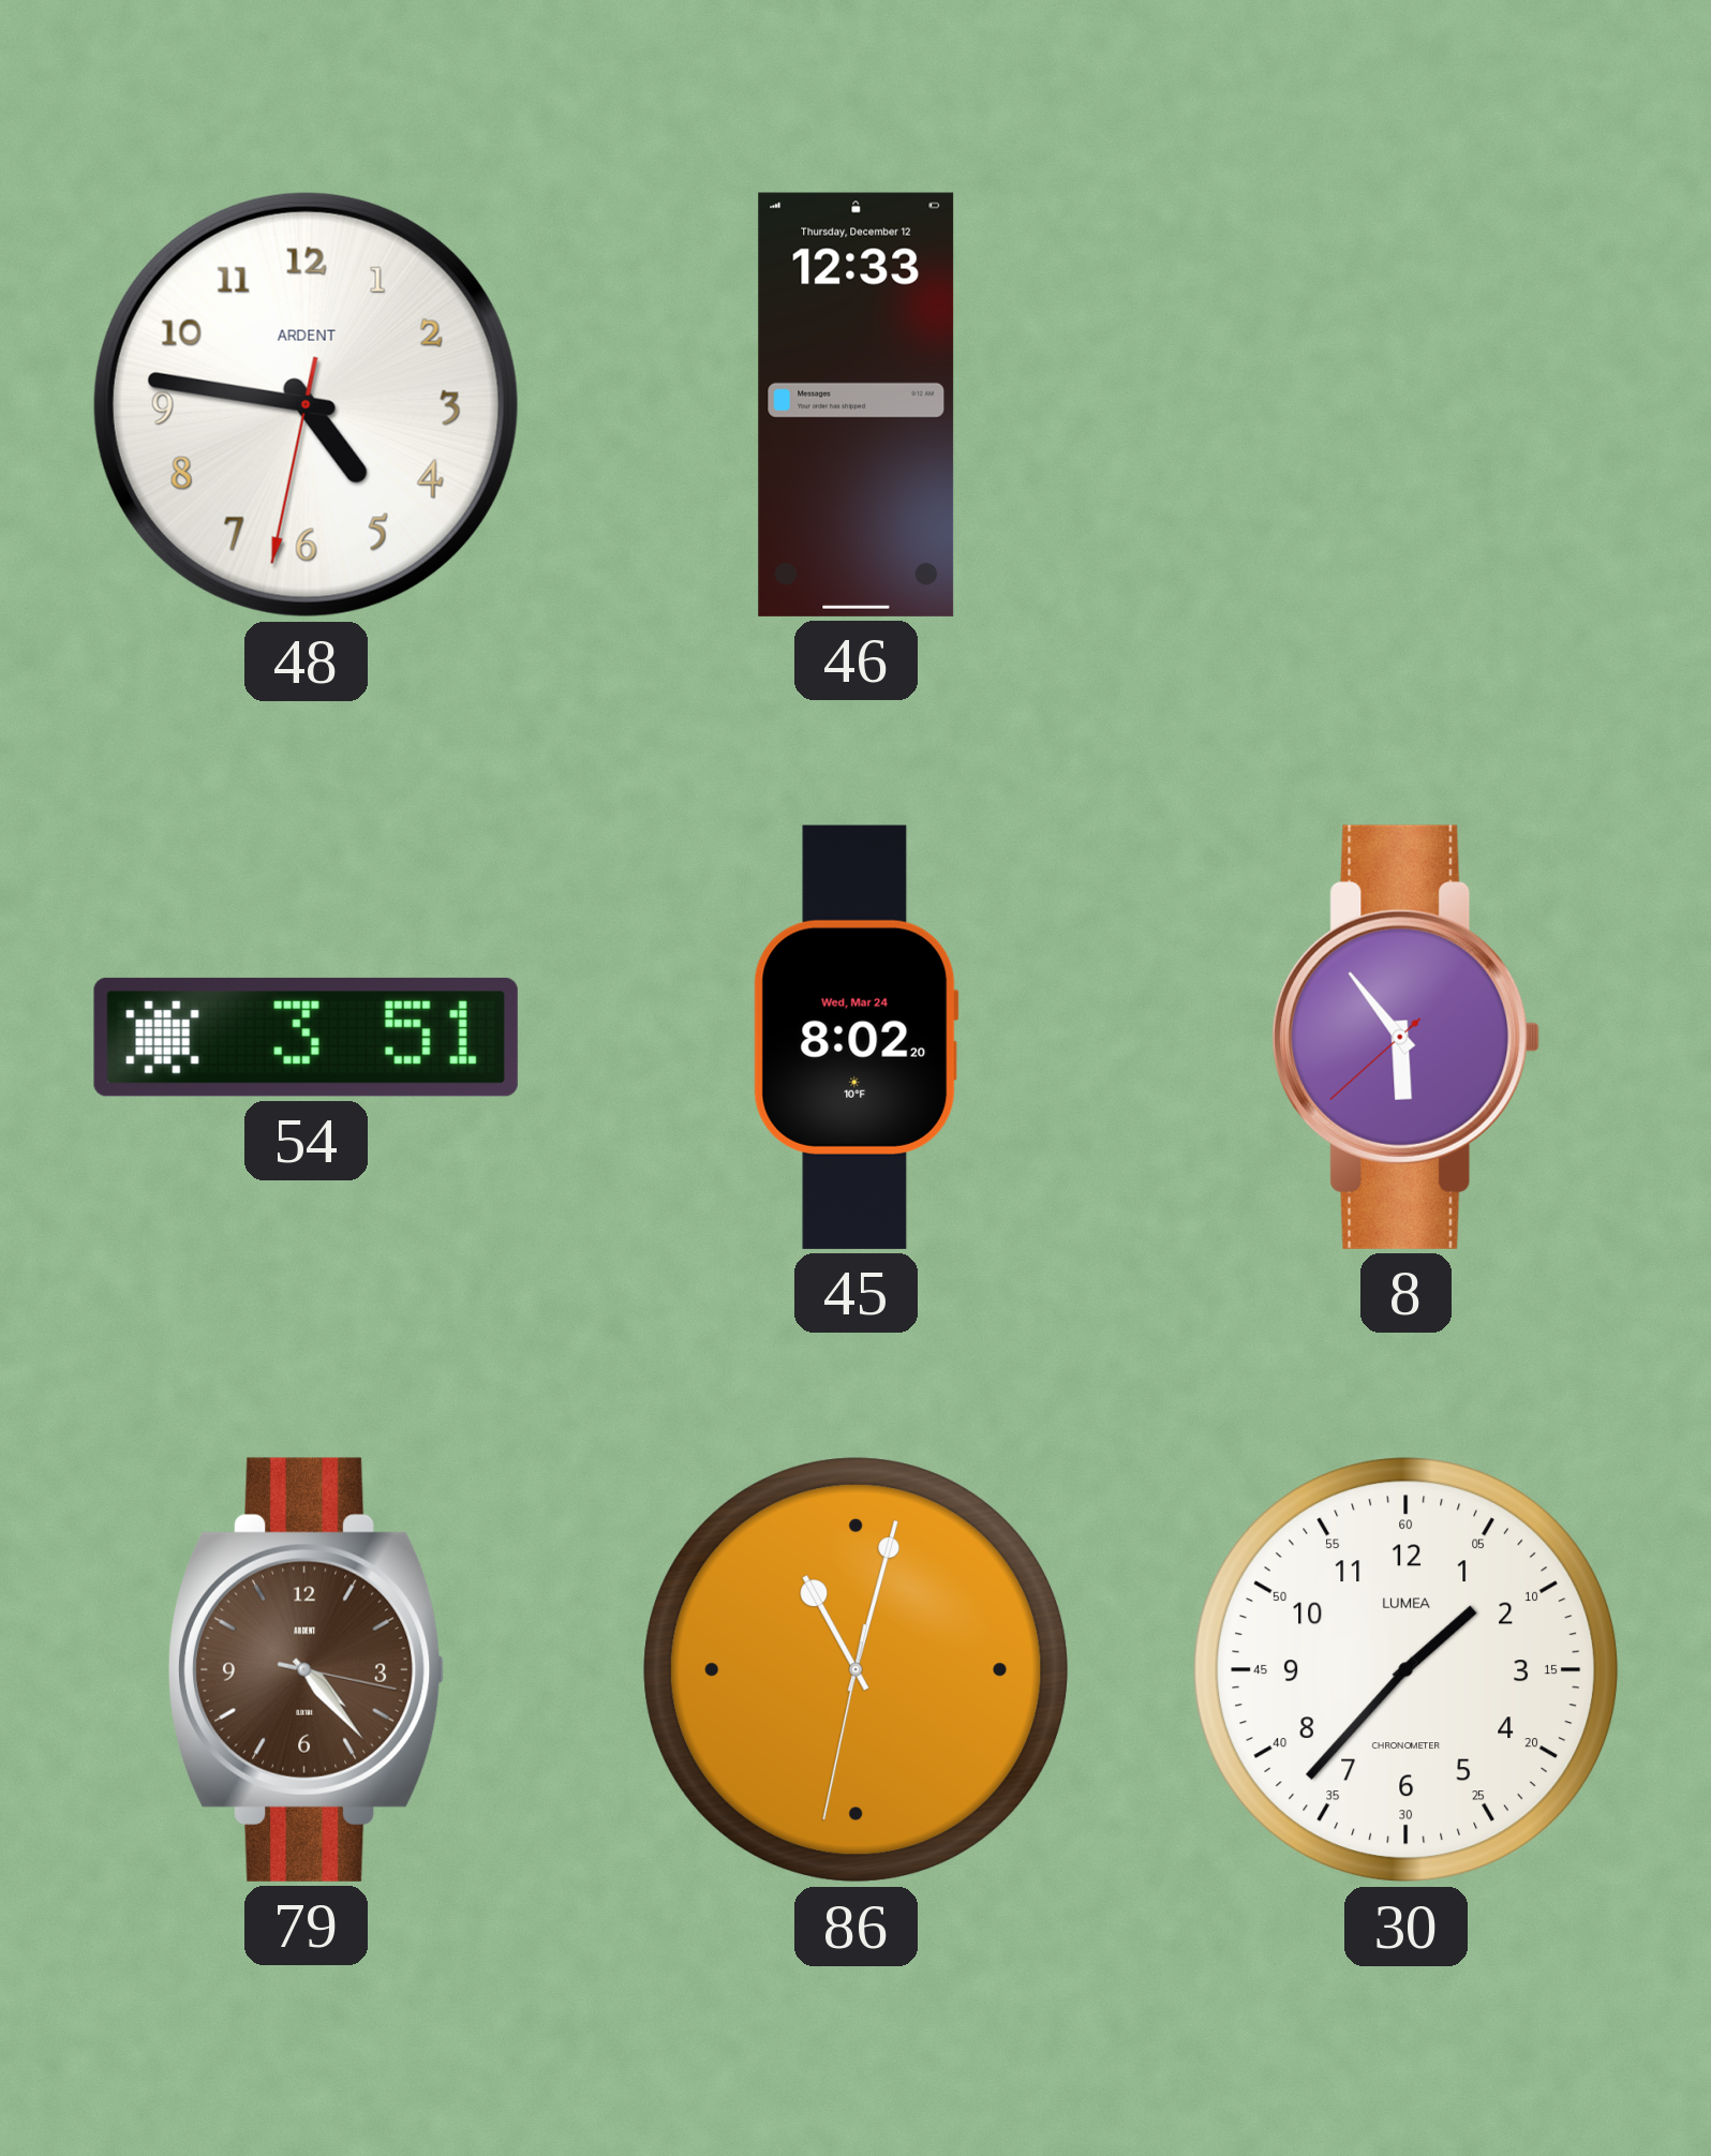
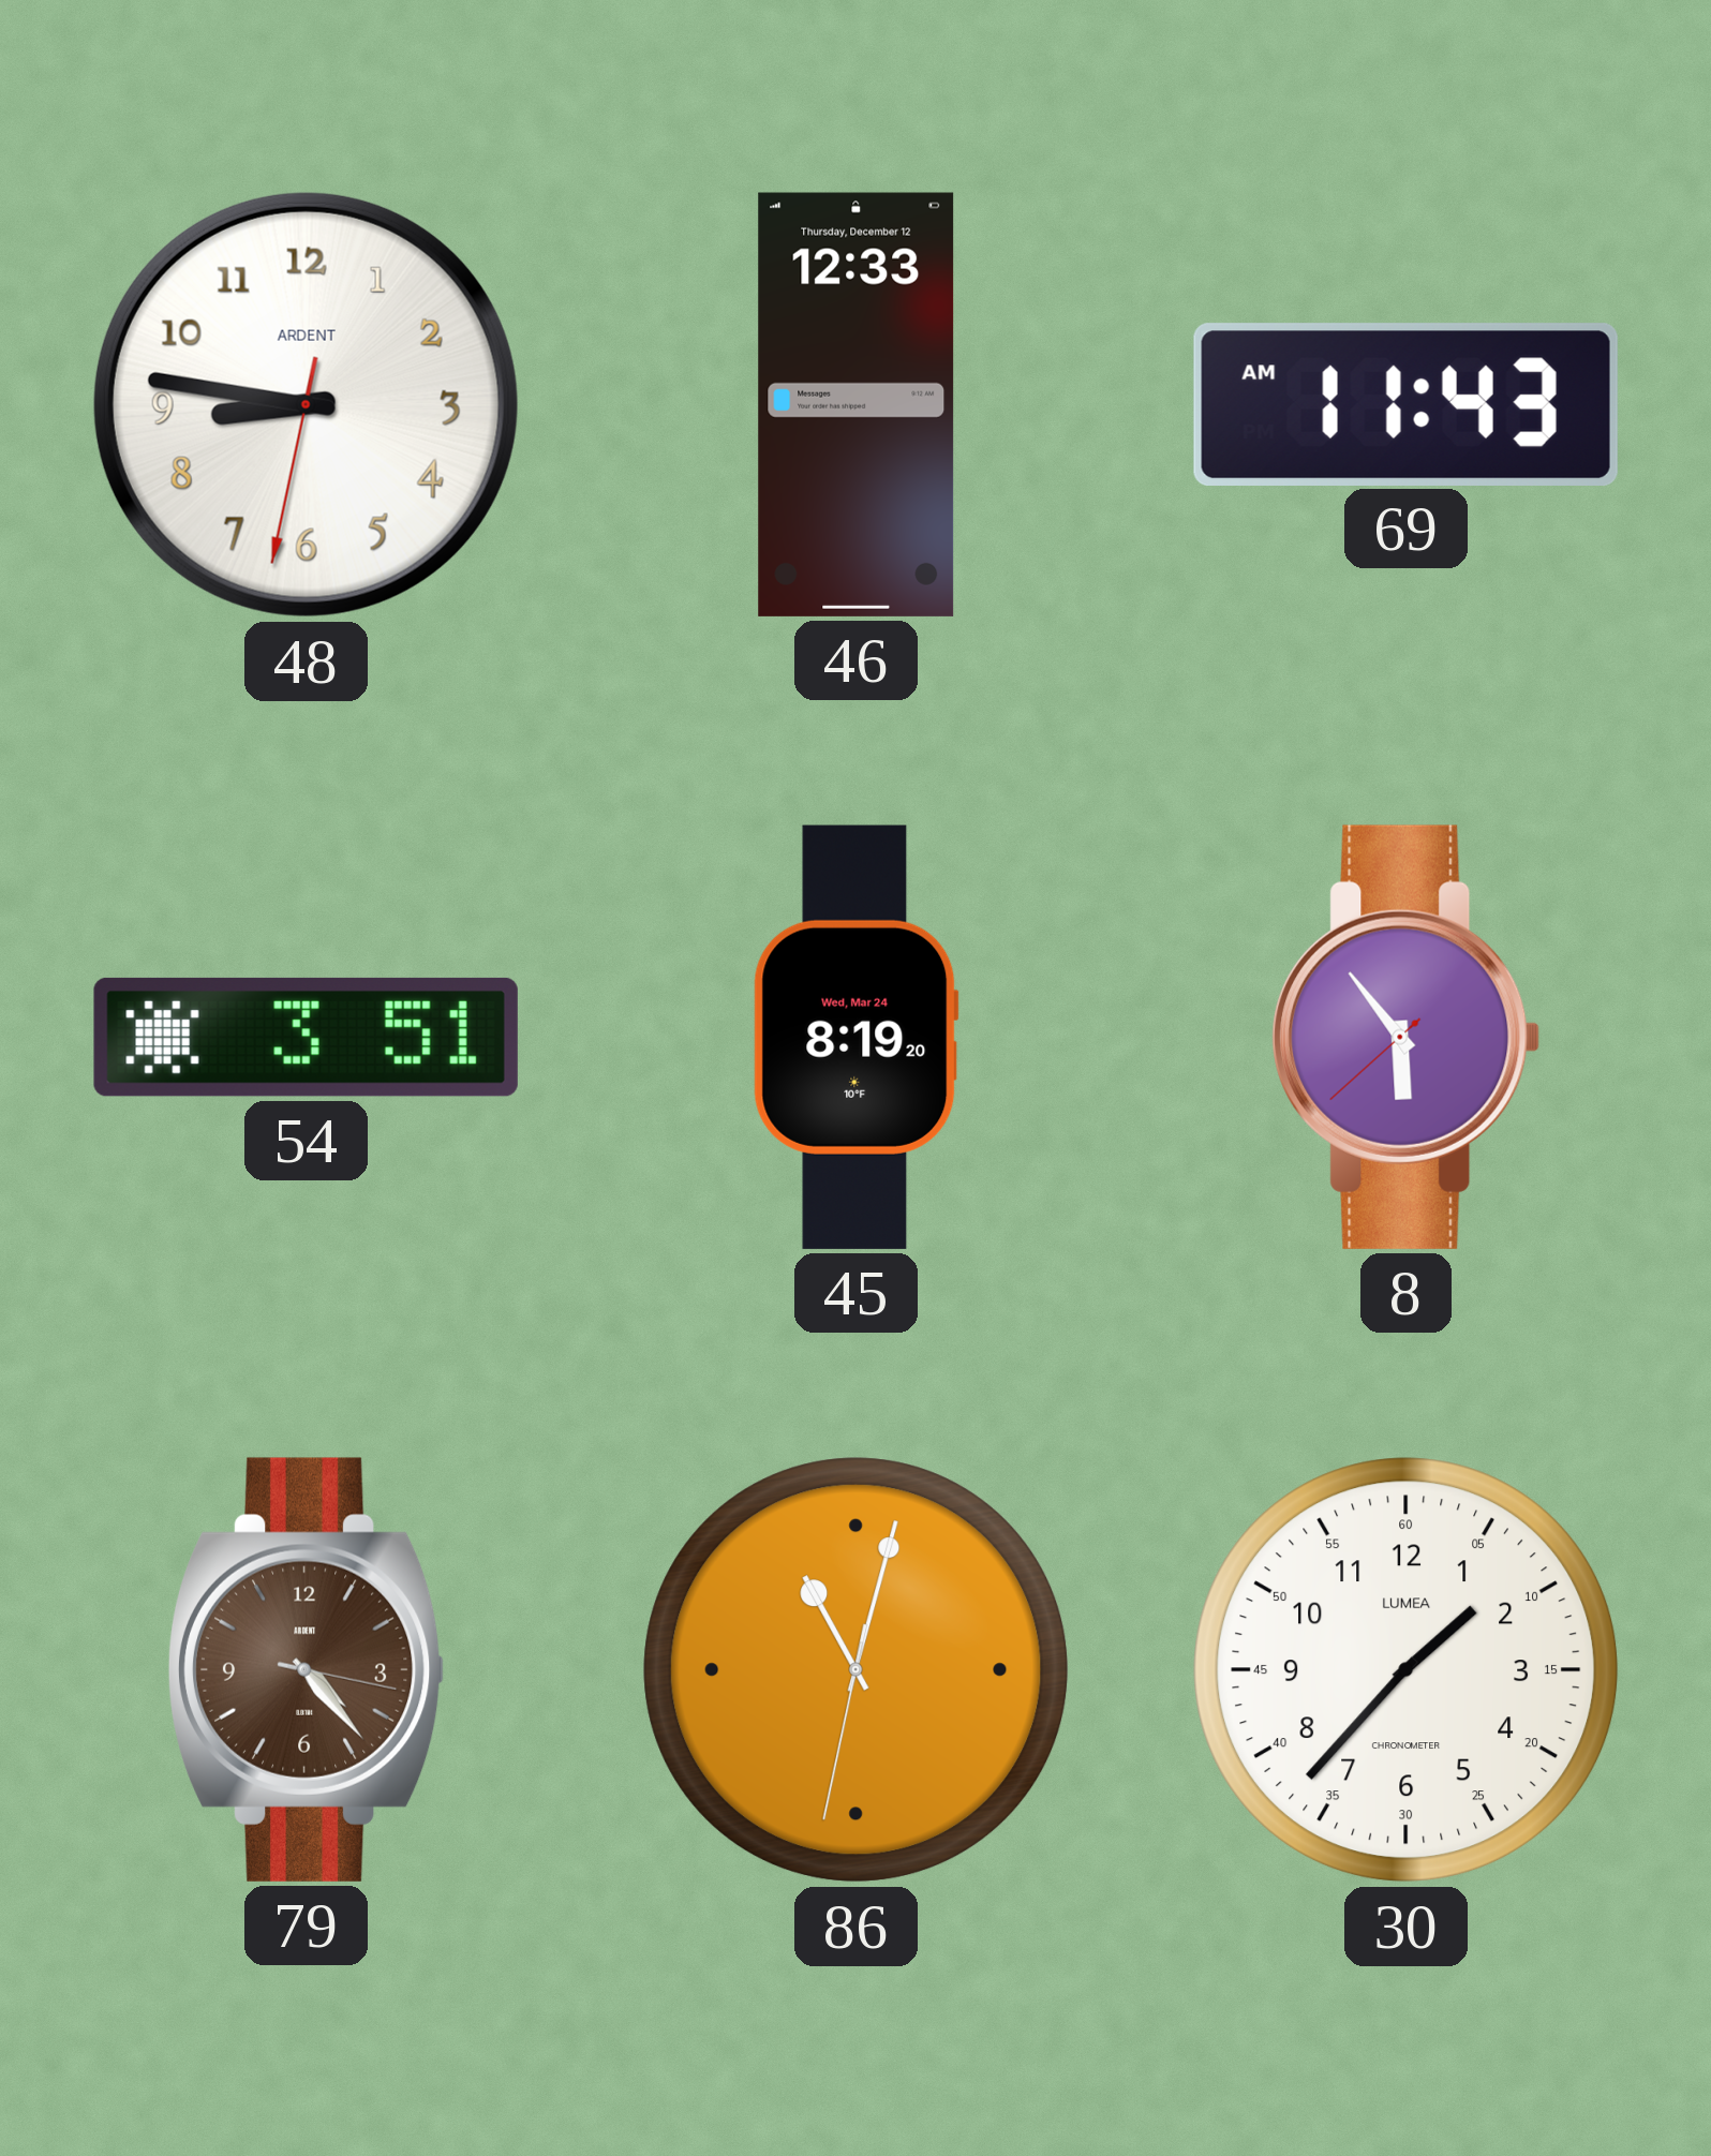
48: 4:46 -> 8:46
69: none -> 11:43
45: 8:02 -> 8:19
